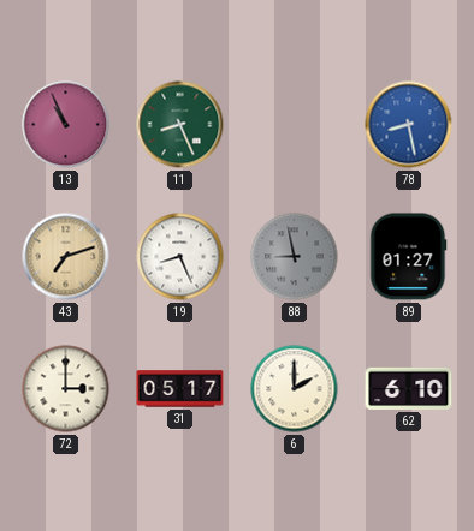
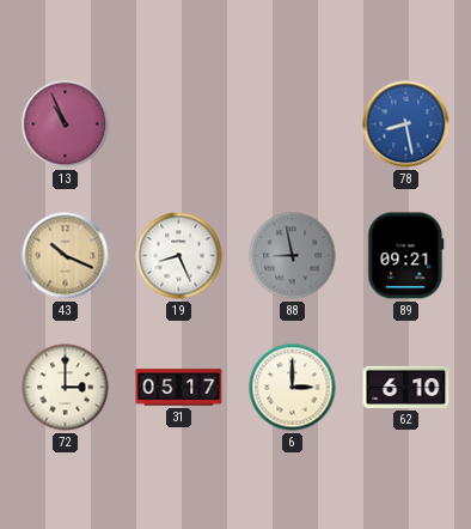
11: 8:26 -> none
43: 7:12 -> 10:19
89: 01:27 -> 09:21
6: 2:00 -> 3:00
